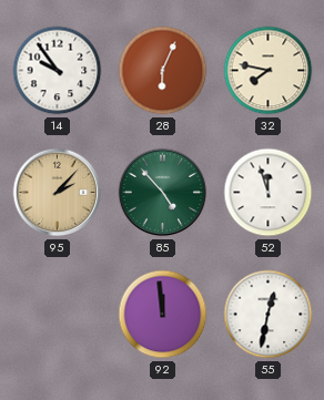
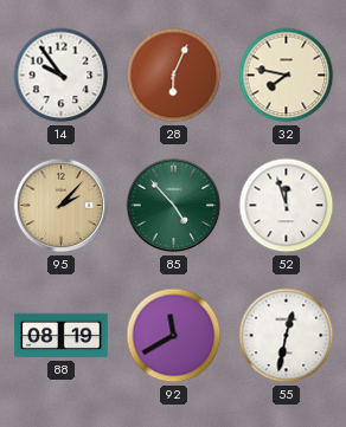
88: none -> 08:19
92: 11:59 -> 11:40
